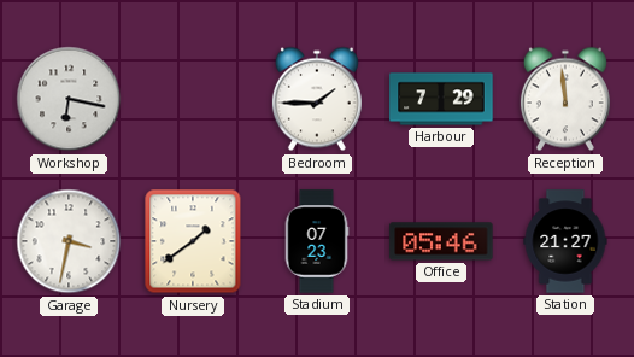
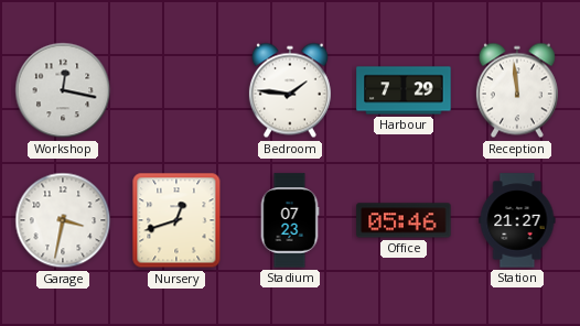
Workshop: 6:17 -> 12:17
Bedroom: 1:45 -> 1:46
Nursery: 1:39 -> 12:42
